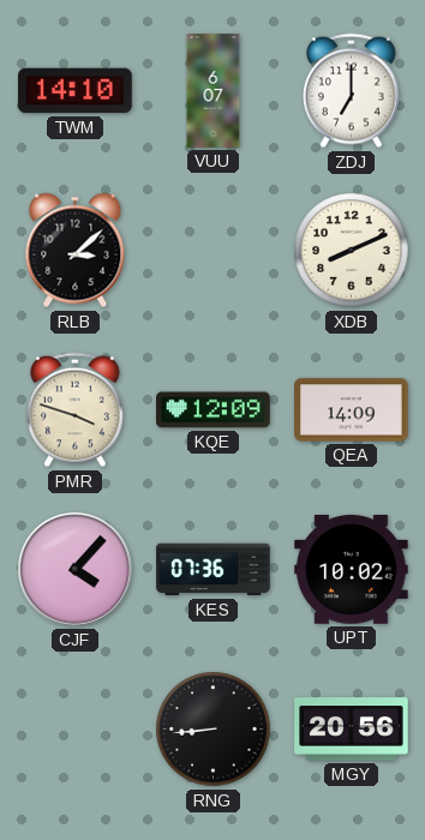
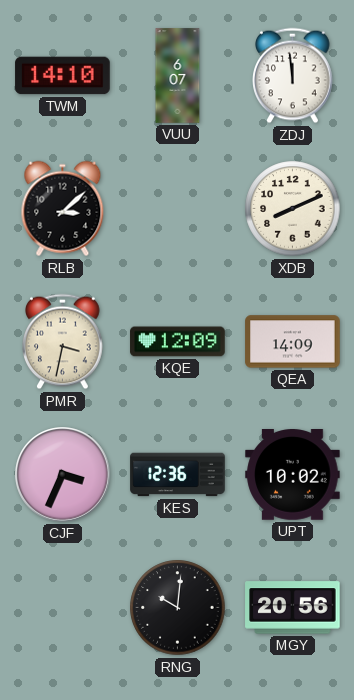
ZDJ: 7:00 -> 11:59
PMR: 3:48 -> 3:32
CJF: 4:07 -> 3:34
KES: 07:36 -> 12:36
RNG: 8:44 -> 10:01
